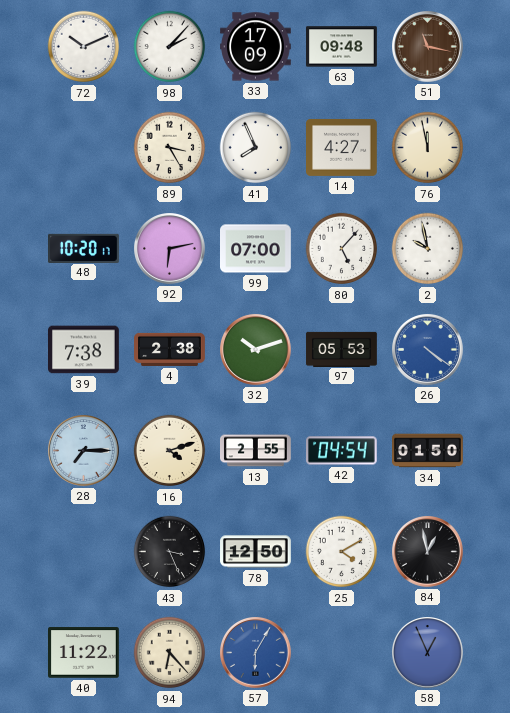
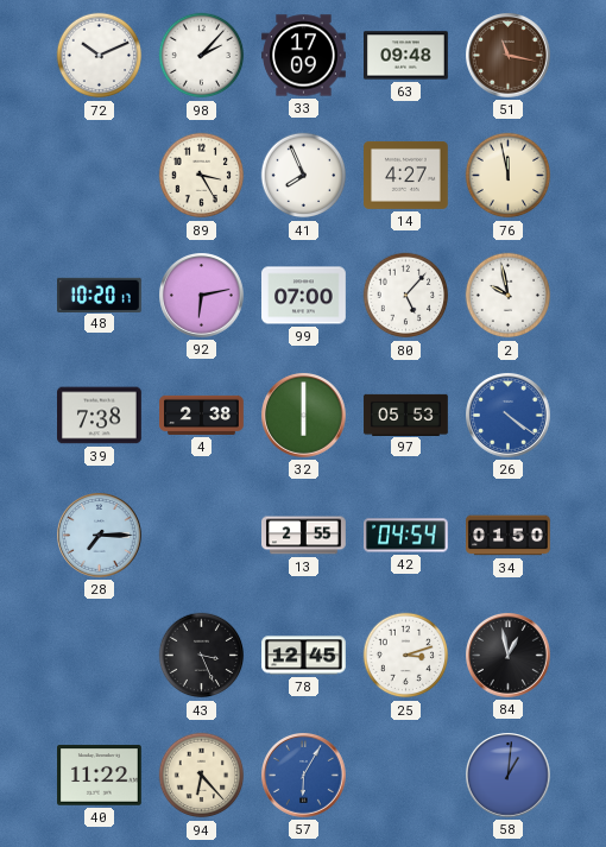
32: 10:12 -> 6:00
16: 4:12 -> none
78: 12:50 -> 12:45
25: 4:10 -> 3:12
58: 12:56 -> 1:01
